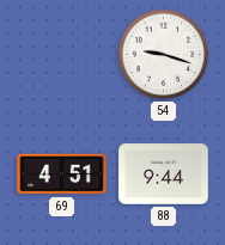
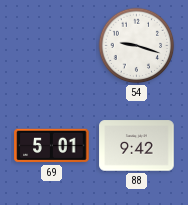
69: 4:51 -> 5:01
88: 9:44 -> 9:42
